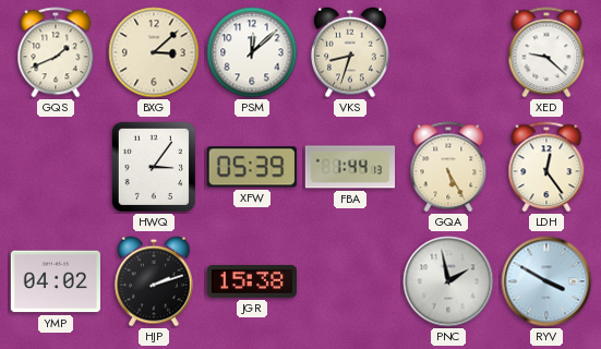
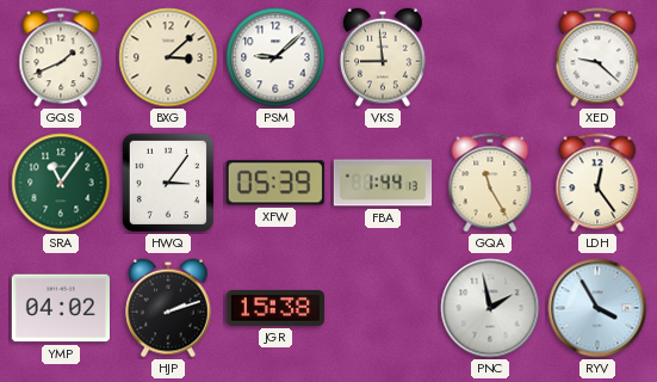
PSM: 12:08 -> 9:08
VKS: 8:33 -> 8:59
SRA: none -> 11:06
GQA: 5:25 -> 11:25
RYV: 3:50 -> 3:55
